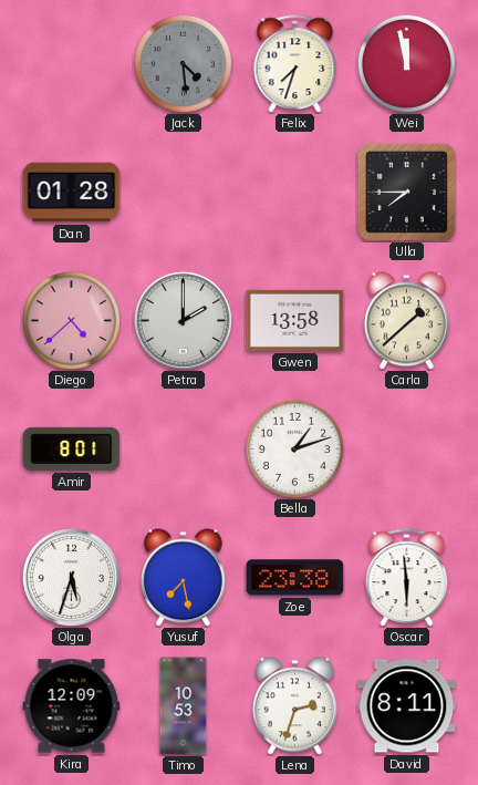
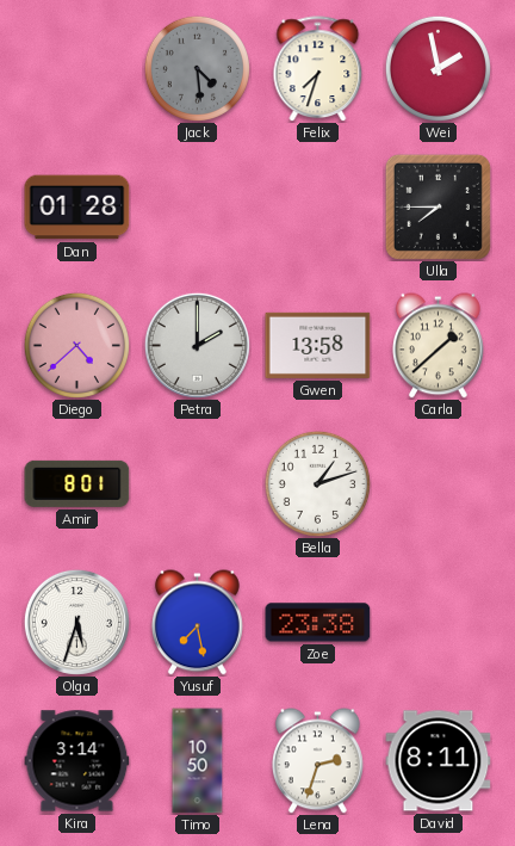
Wei: 11:58 -> 1:58
Oscar: 5:59 -> none
Kira: 12:09 -> 3:14
Timo: 10:53 -> 10:50
